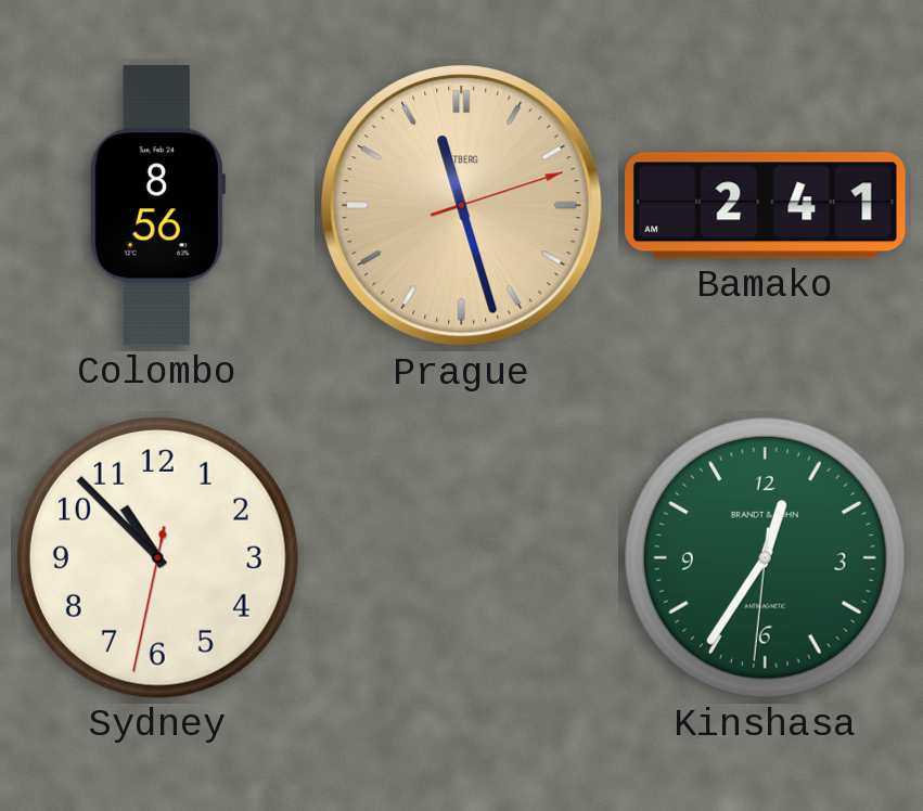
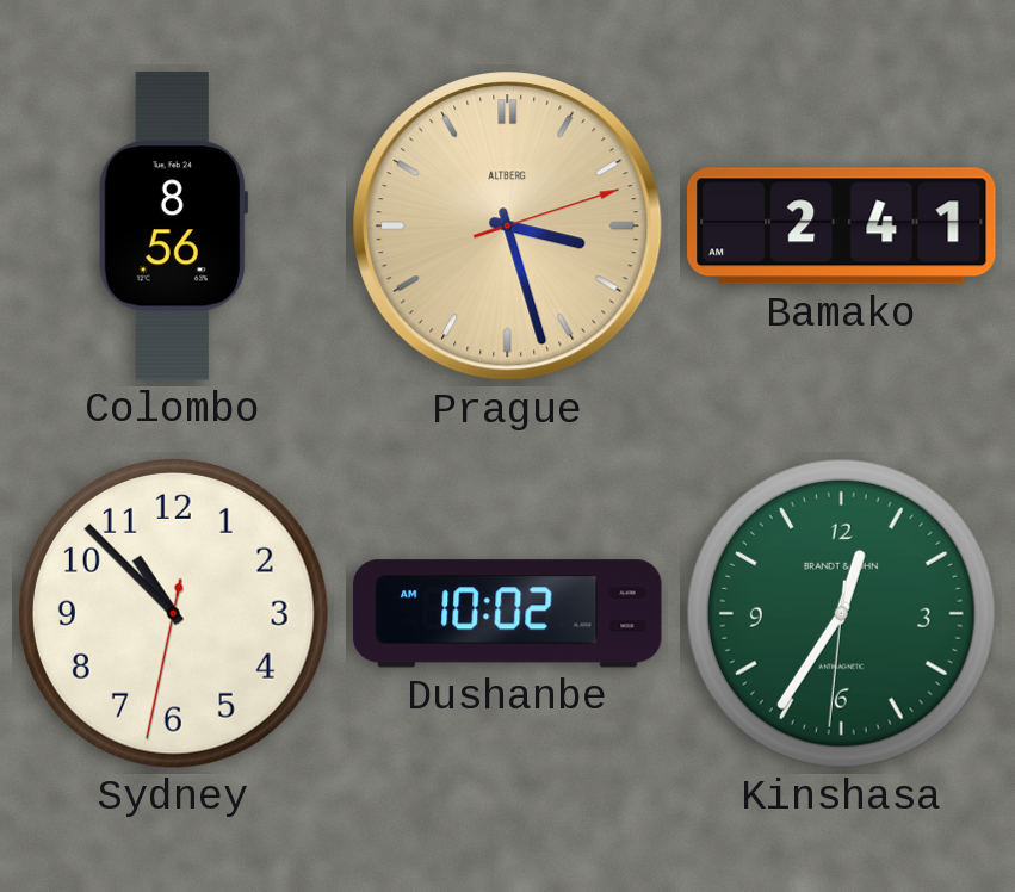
Prague: 11:27 -> 3:27
Dushanbe: none -> 10:02
